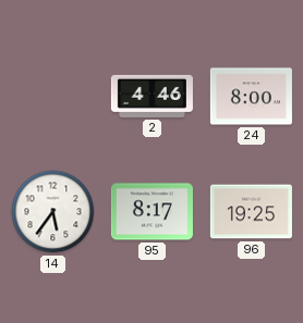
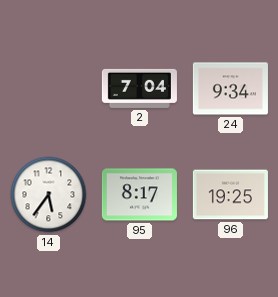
2: 4:46 -> 7:04
24: 8:00 -> 9:34
